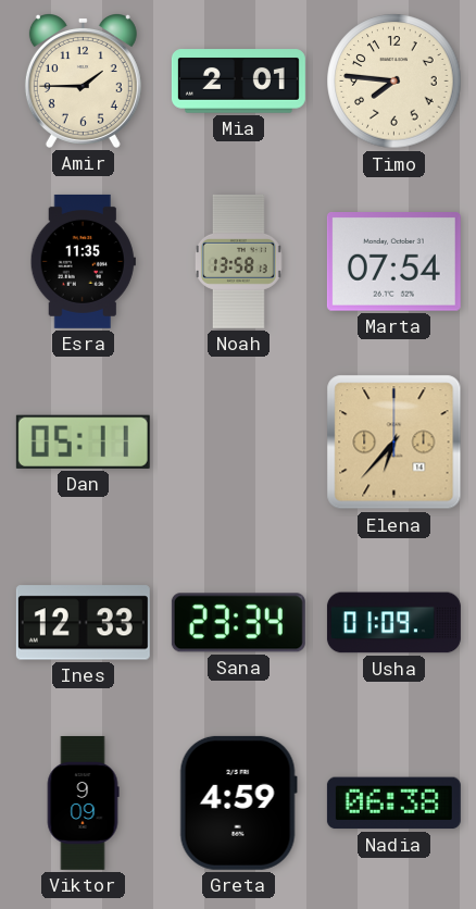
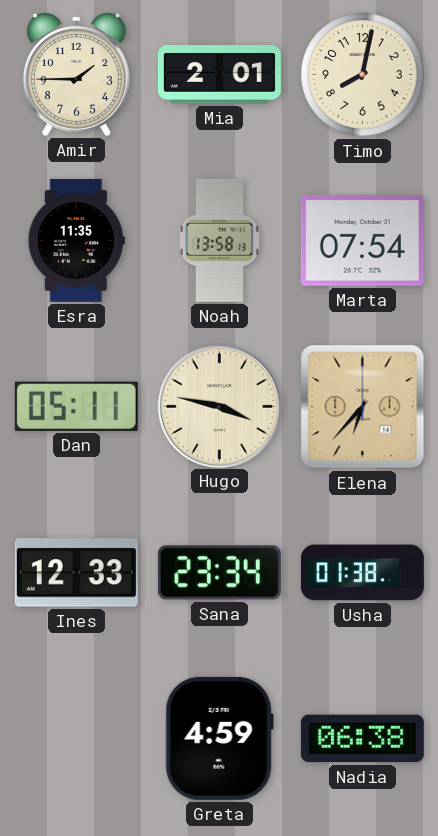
Timo: 7:46 -> 8:02
Hugo: none -> 3:47
Usha: 01:09 -> 01:38
Viktor: 9:09 -> none
